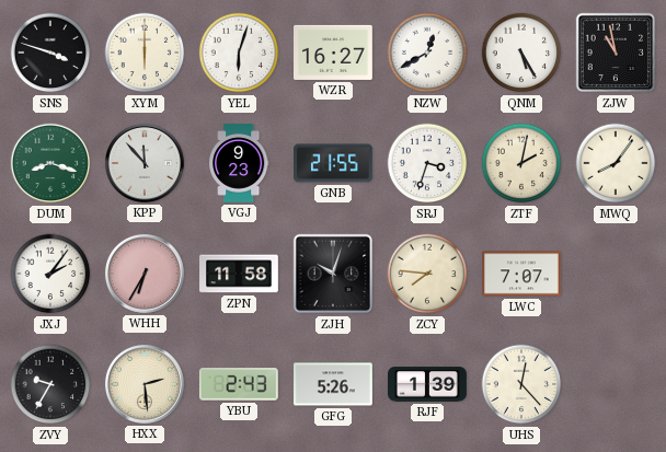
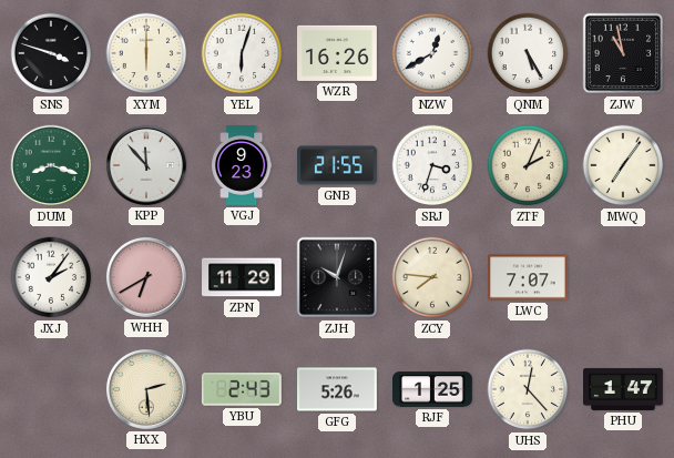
WZR: 16:27 -> 16:26
ZTF: 2:02 -> 2:04
MWQ: 8:06 -> 7:06
WHH: 6:35 -> 6:40
ZPN: 11:58 -> 11:29
ZVY: 9:35 -> none
RJF: 1:39 -> 1:25
PHU: none -> 1:47
